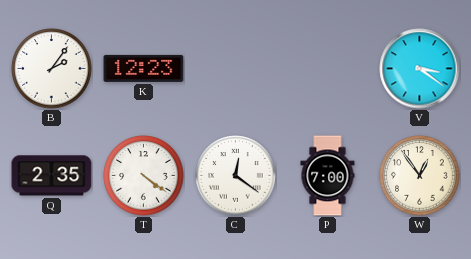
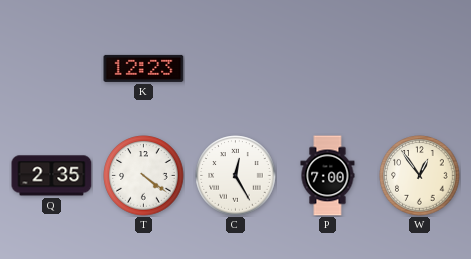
B: 2:06 -> none
V: 3:21 -> none
C: 12:21 -> 12:25
